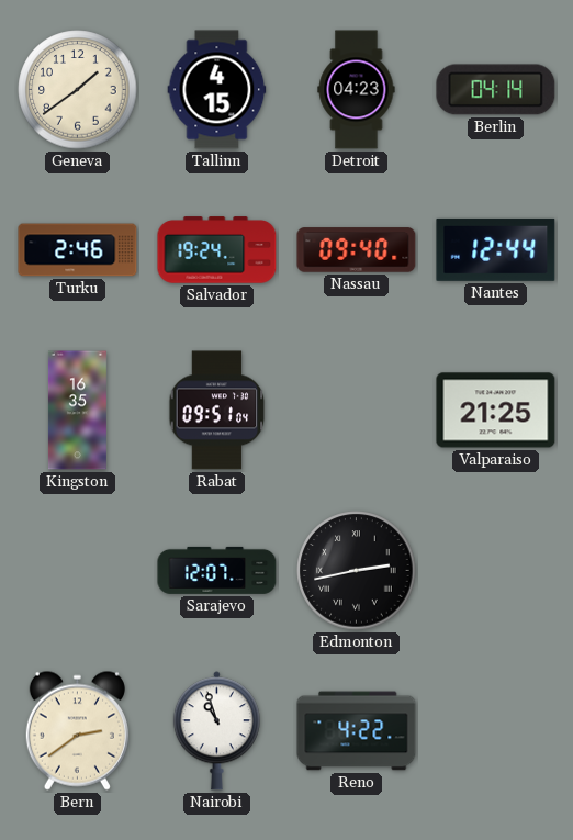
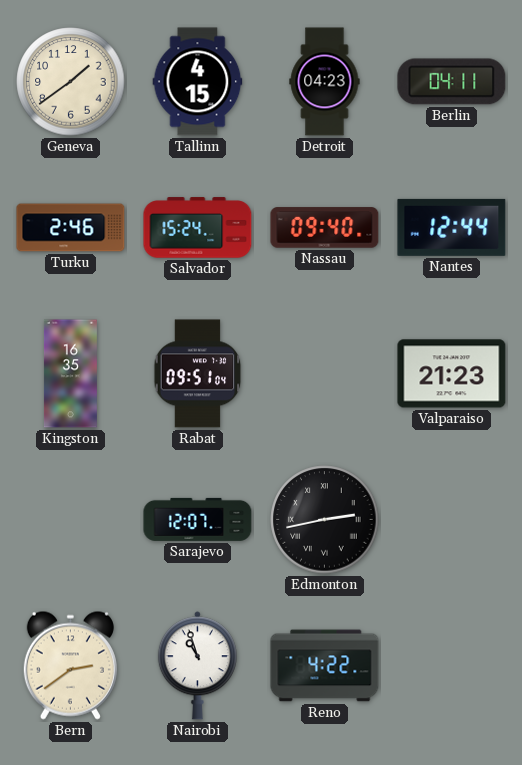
Berlin: 04:14 -> 04:11
Salvador: 19:24 -> 15:24
Valparaiso: 21:25 -> 21:23
